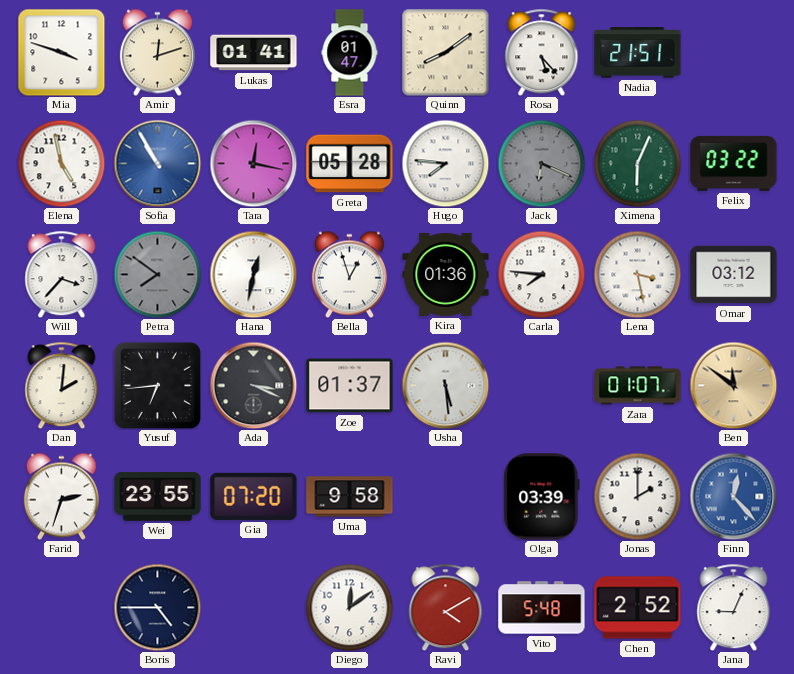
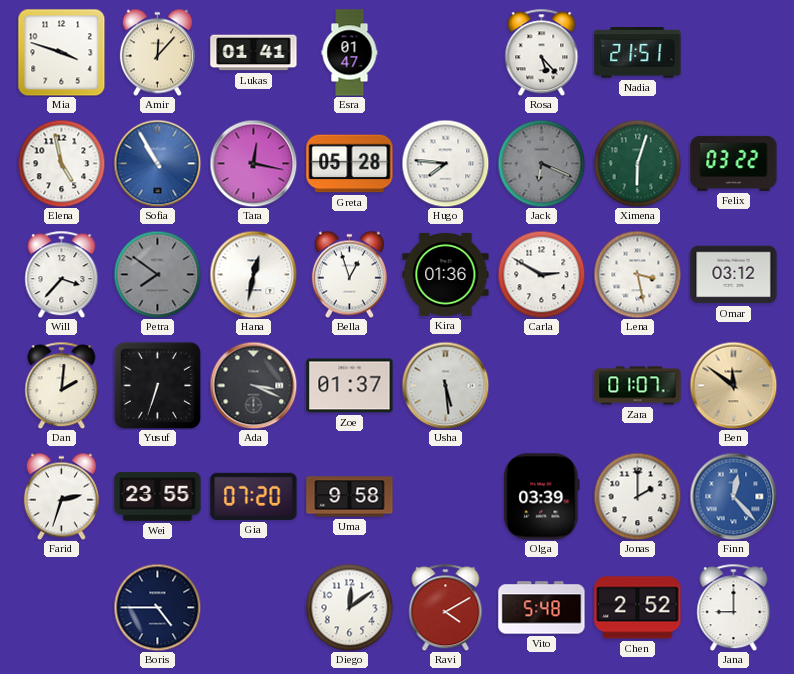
Amir: 12:12 -> 12:07
Quinn: 8:09 -> none
Ximena: 6:04 -> 6:03
Carla: 7:46 -> 2:50
Yusuf: 6:44 -> 6:33
Jana: 9:04 -> 9:00
